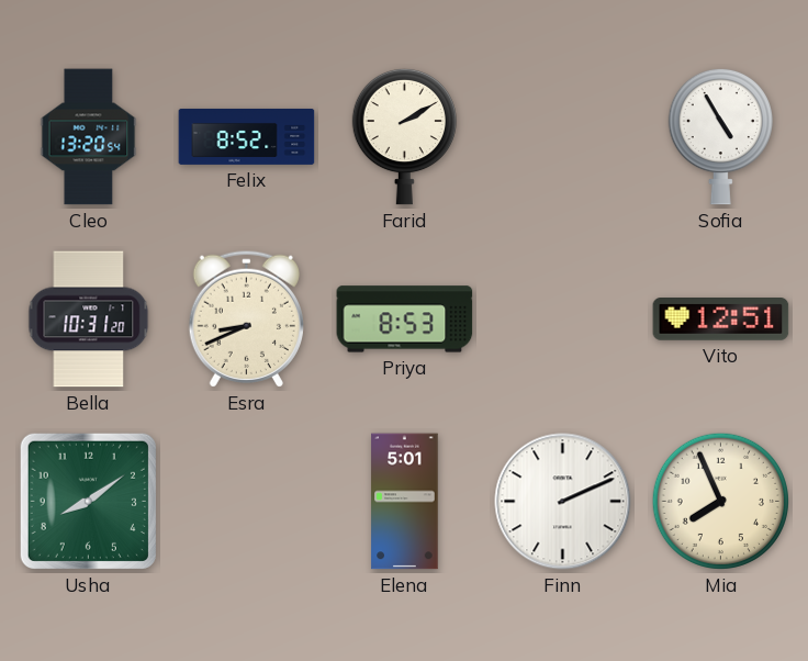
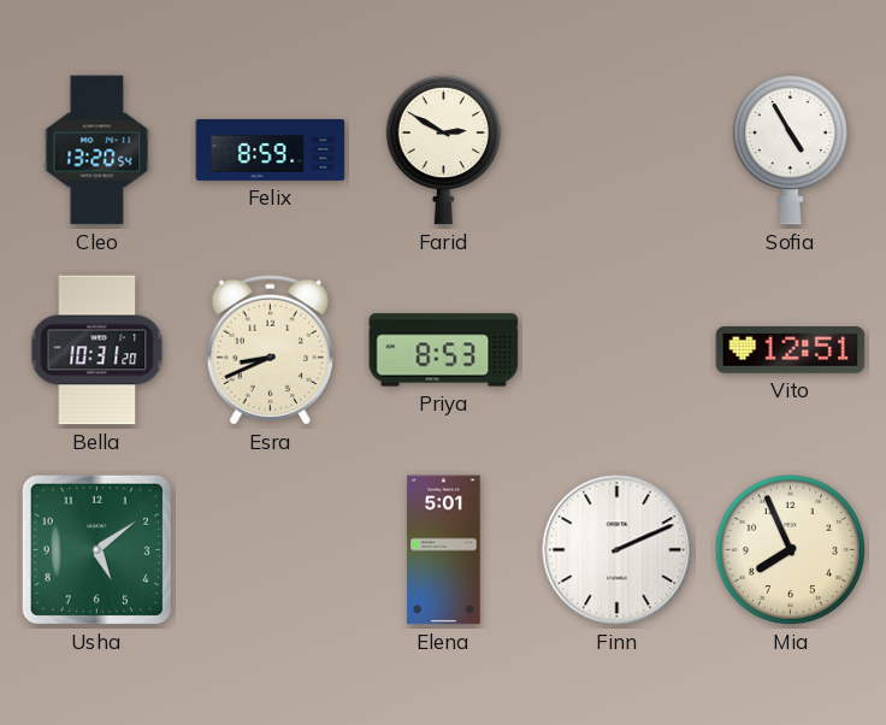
Felix: 8:52 -> 8:59
Farid: 2:10 -> 2:50
Usha: 8:09 -> 5:09
